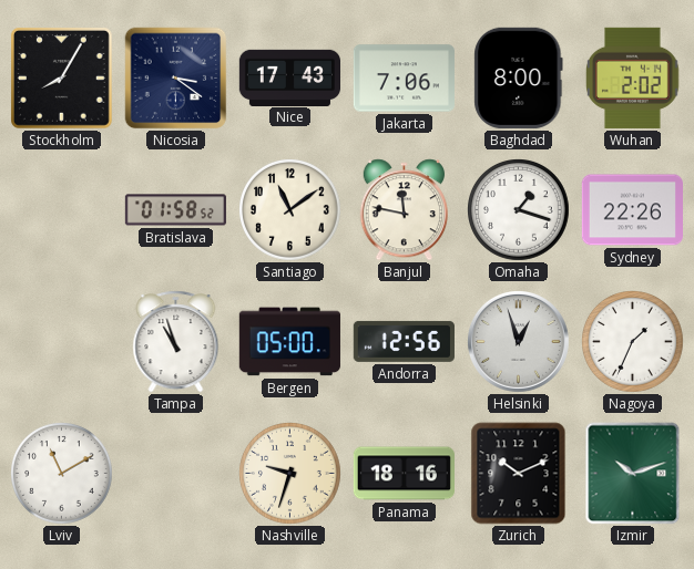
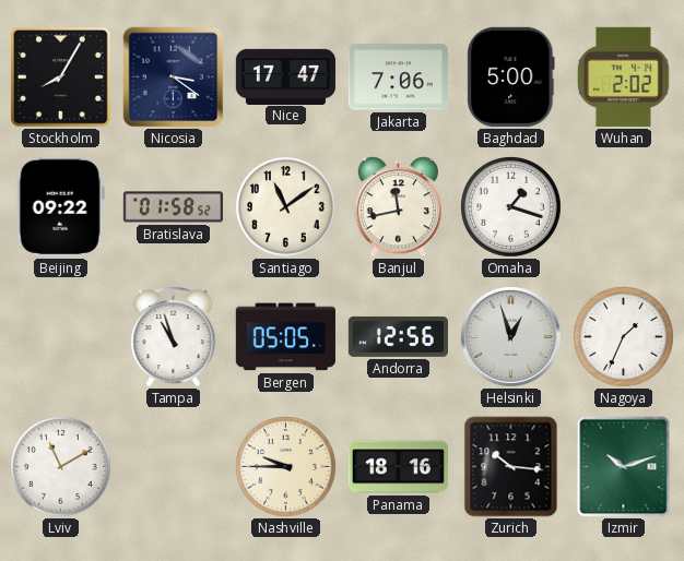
Nice: 17:43 -> 17:47
Baghdad: 8:00 -> 5:00
Beijing: none -> 09:22
Banjul: 11:47 -> 11:43
Sydney: 22:26 -> none
Bergen: 05:00 -> 05:05
Nashville: 9:33 -> 9:45
Zurich: 10:11 -> 10:16
